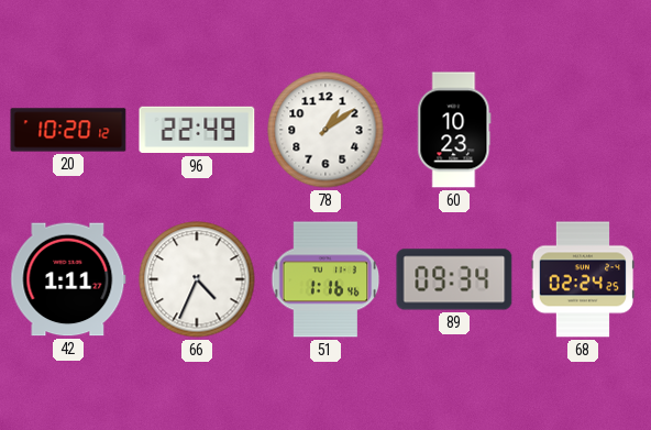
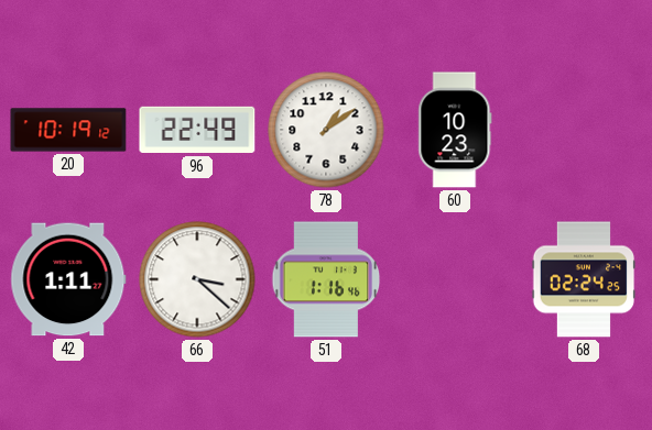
20: 10:20 -> 10:19
66: 4:34 -> 3:22
89: 09:34 -> none
